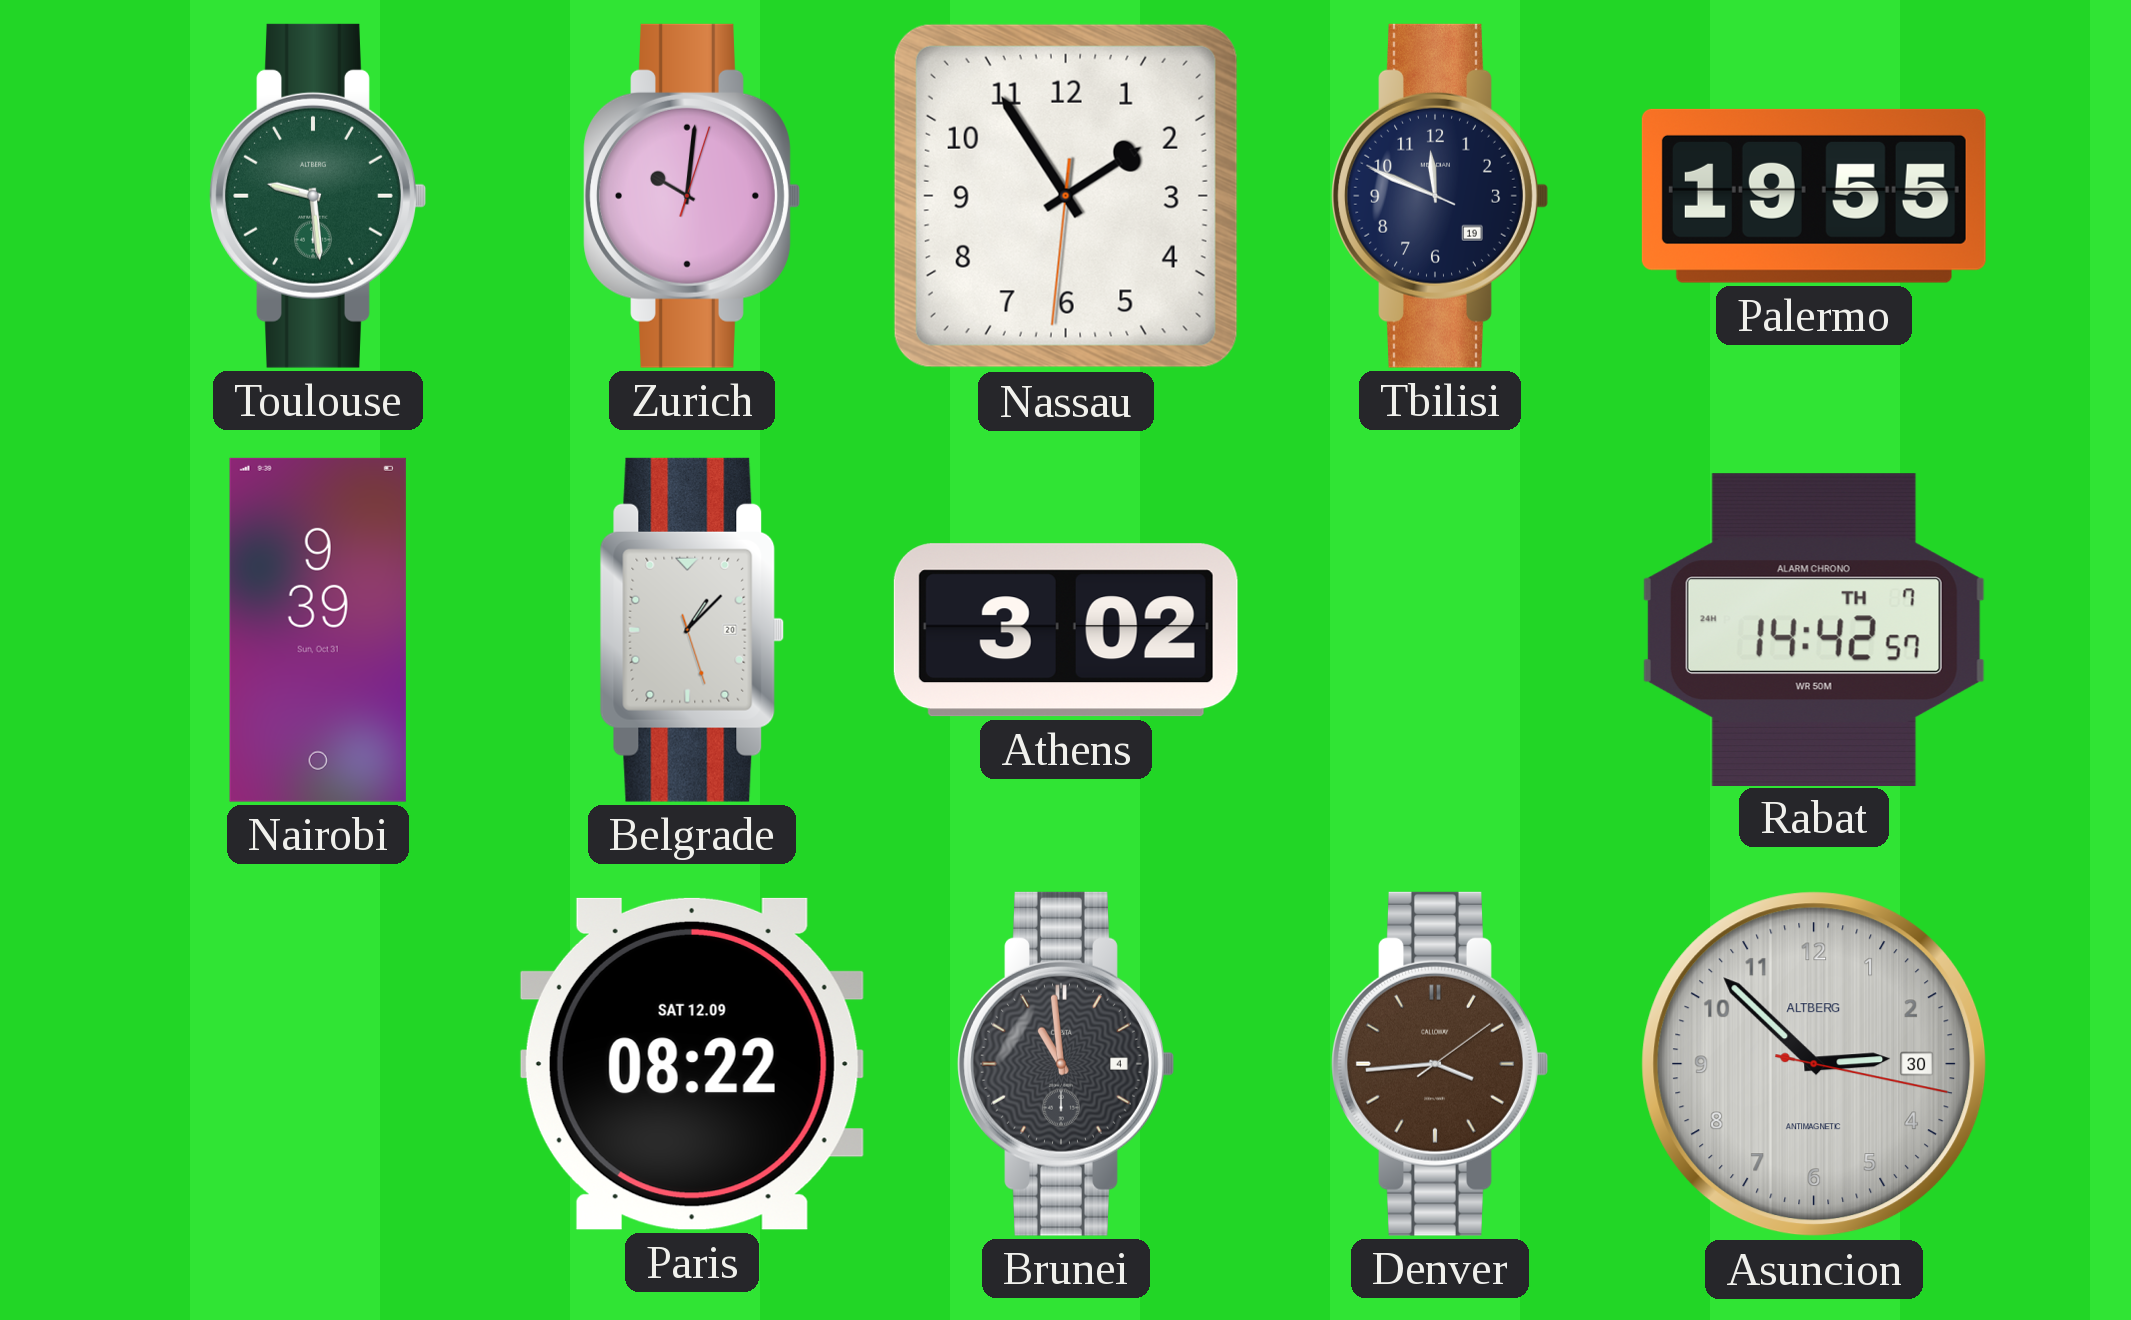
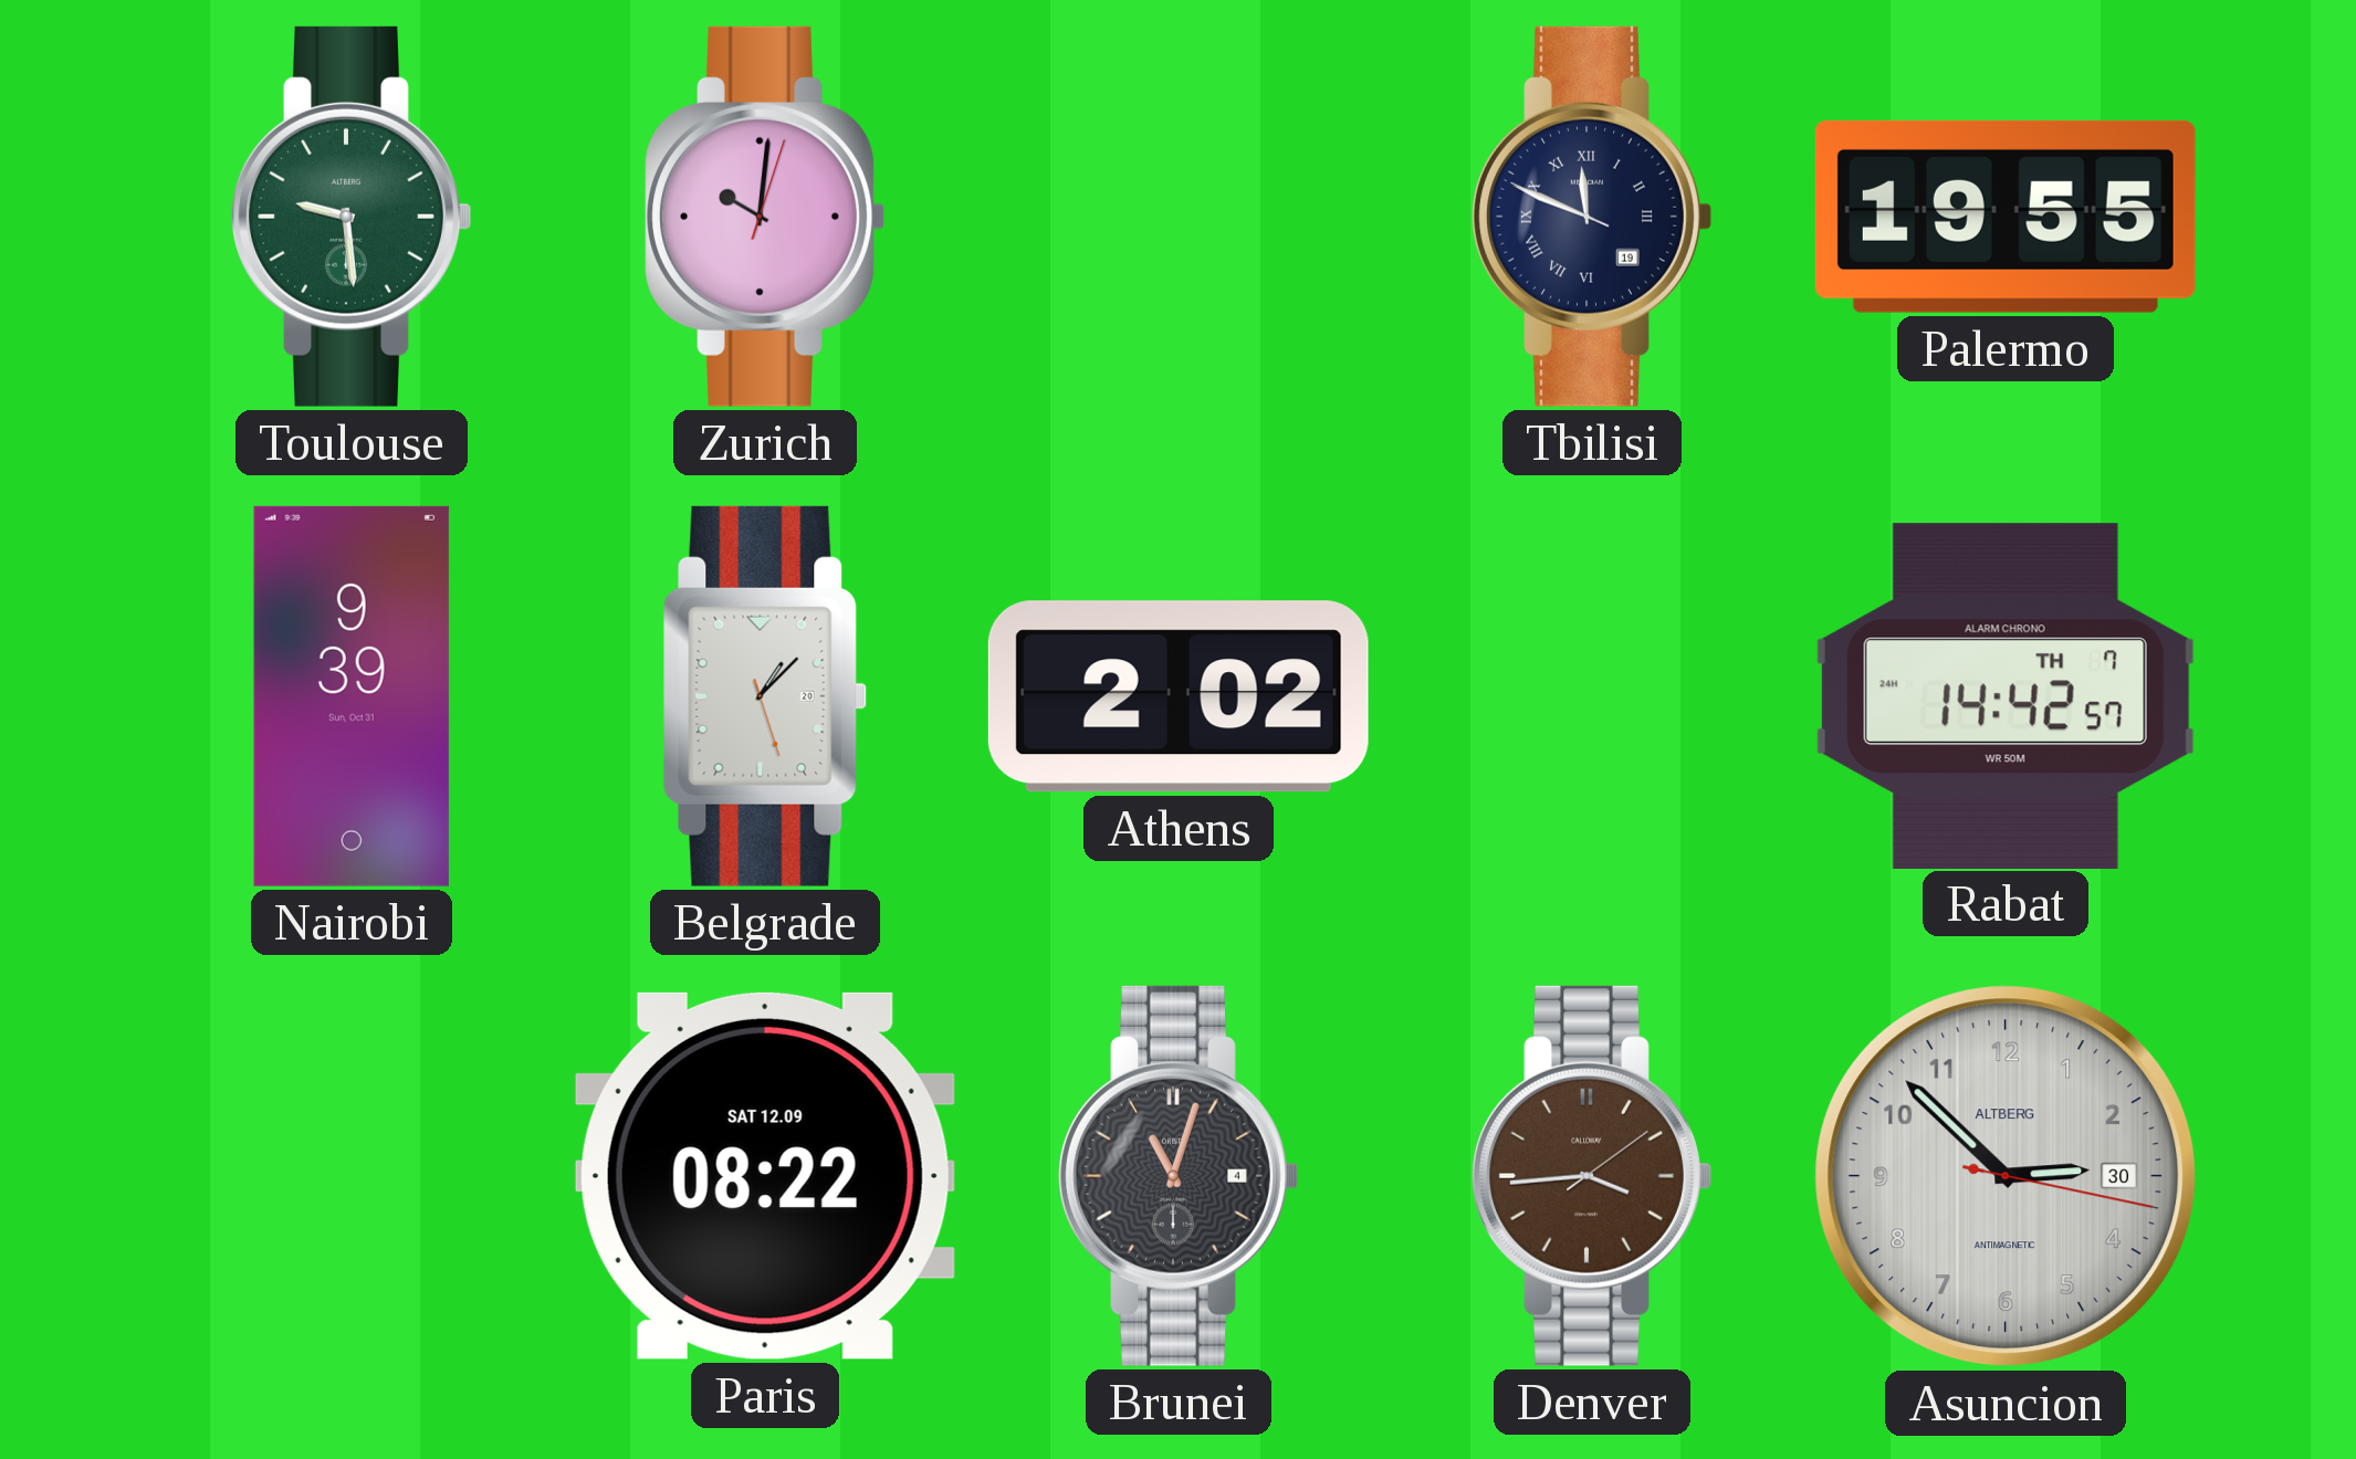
Nassau: 1:54 -> none
Tbilisi numerals: Arabic -> Roman
Athens: 3:02 -> 2:02
Brunei: 10:59 -> 11:03
